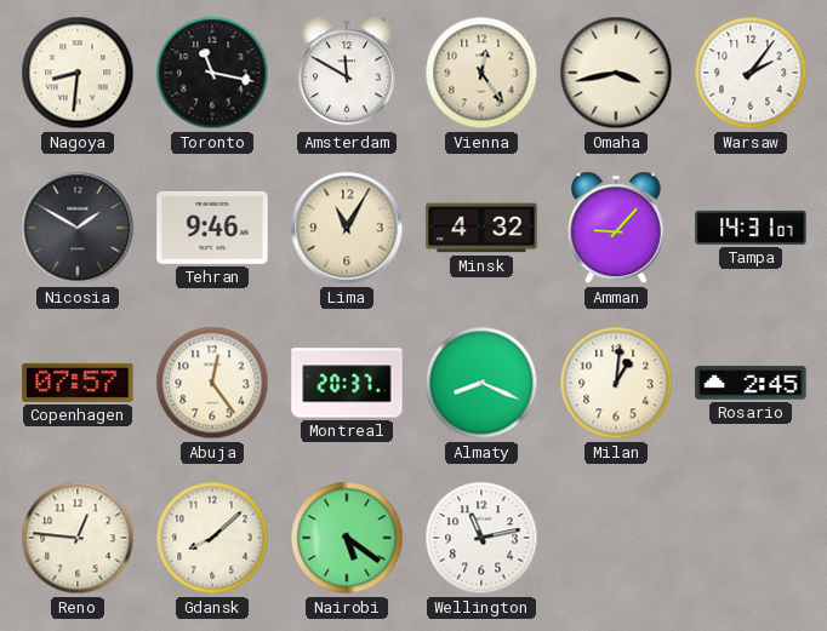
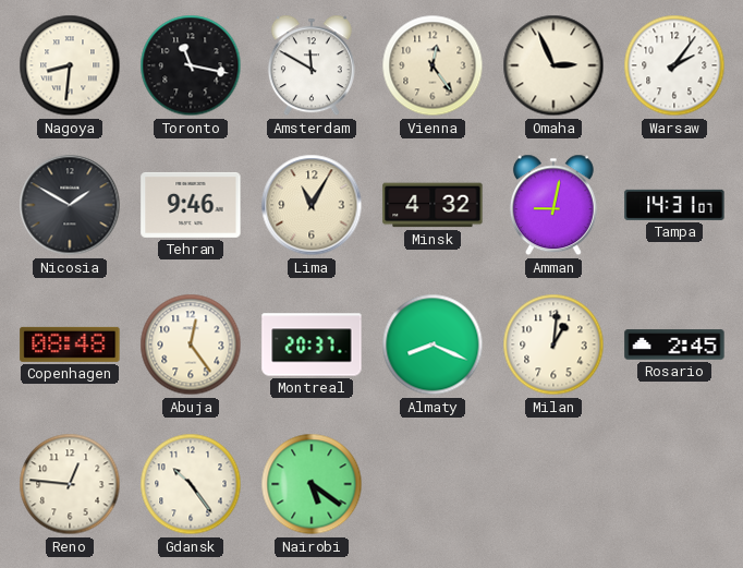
Omaha: 3:43 -> 2:56
Amman: 9:07 -> 9:02
Copenhagen: 07:57 -> 08:48
Gdansk: 8:08 -> 10:24
Wellington: 11:13 -> none
